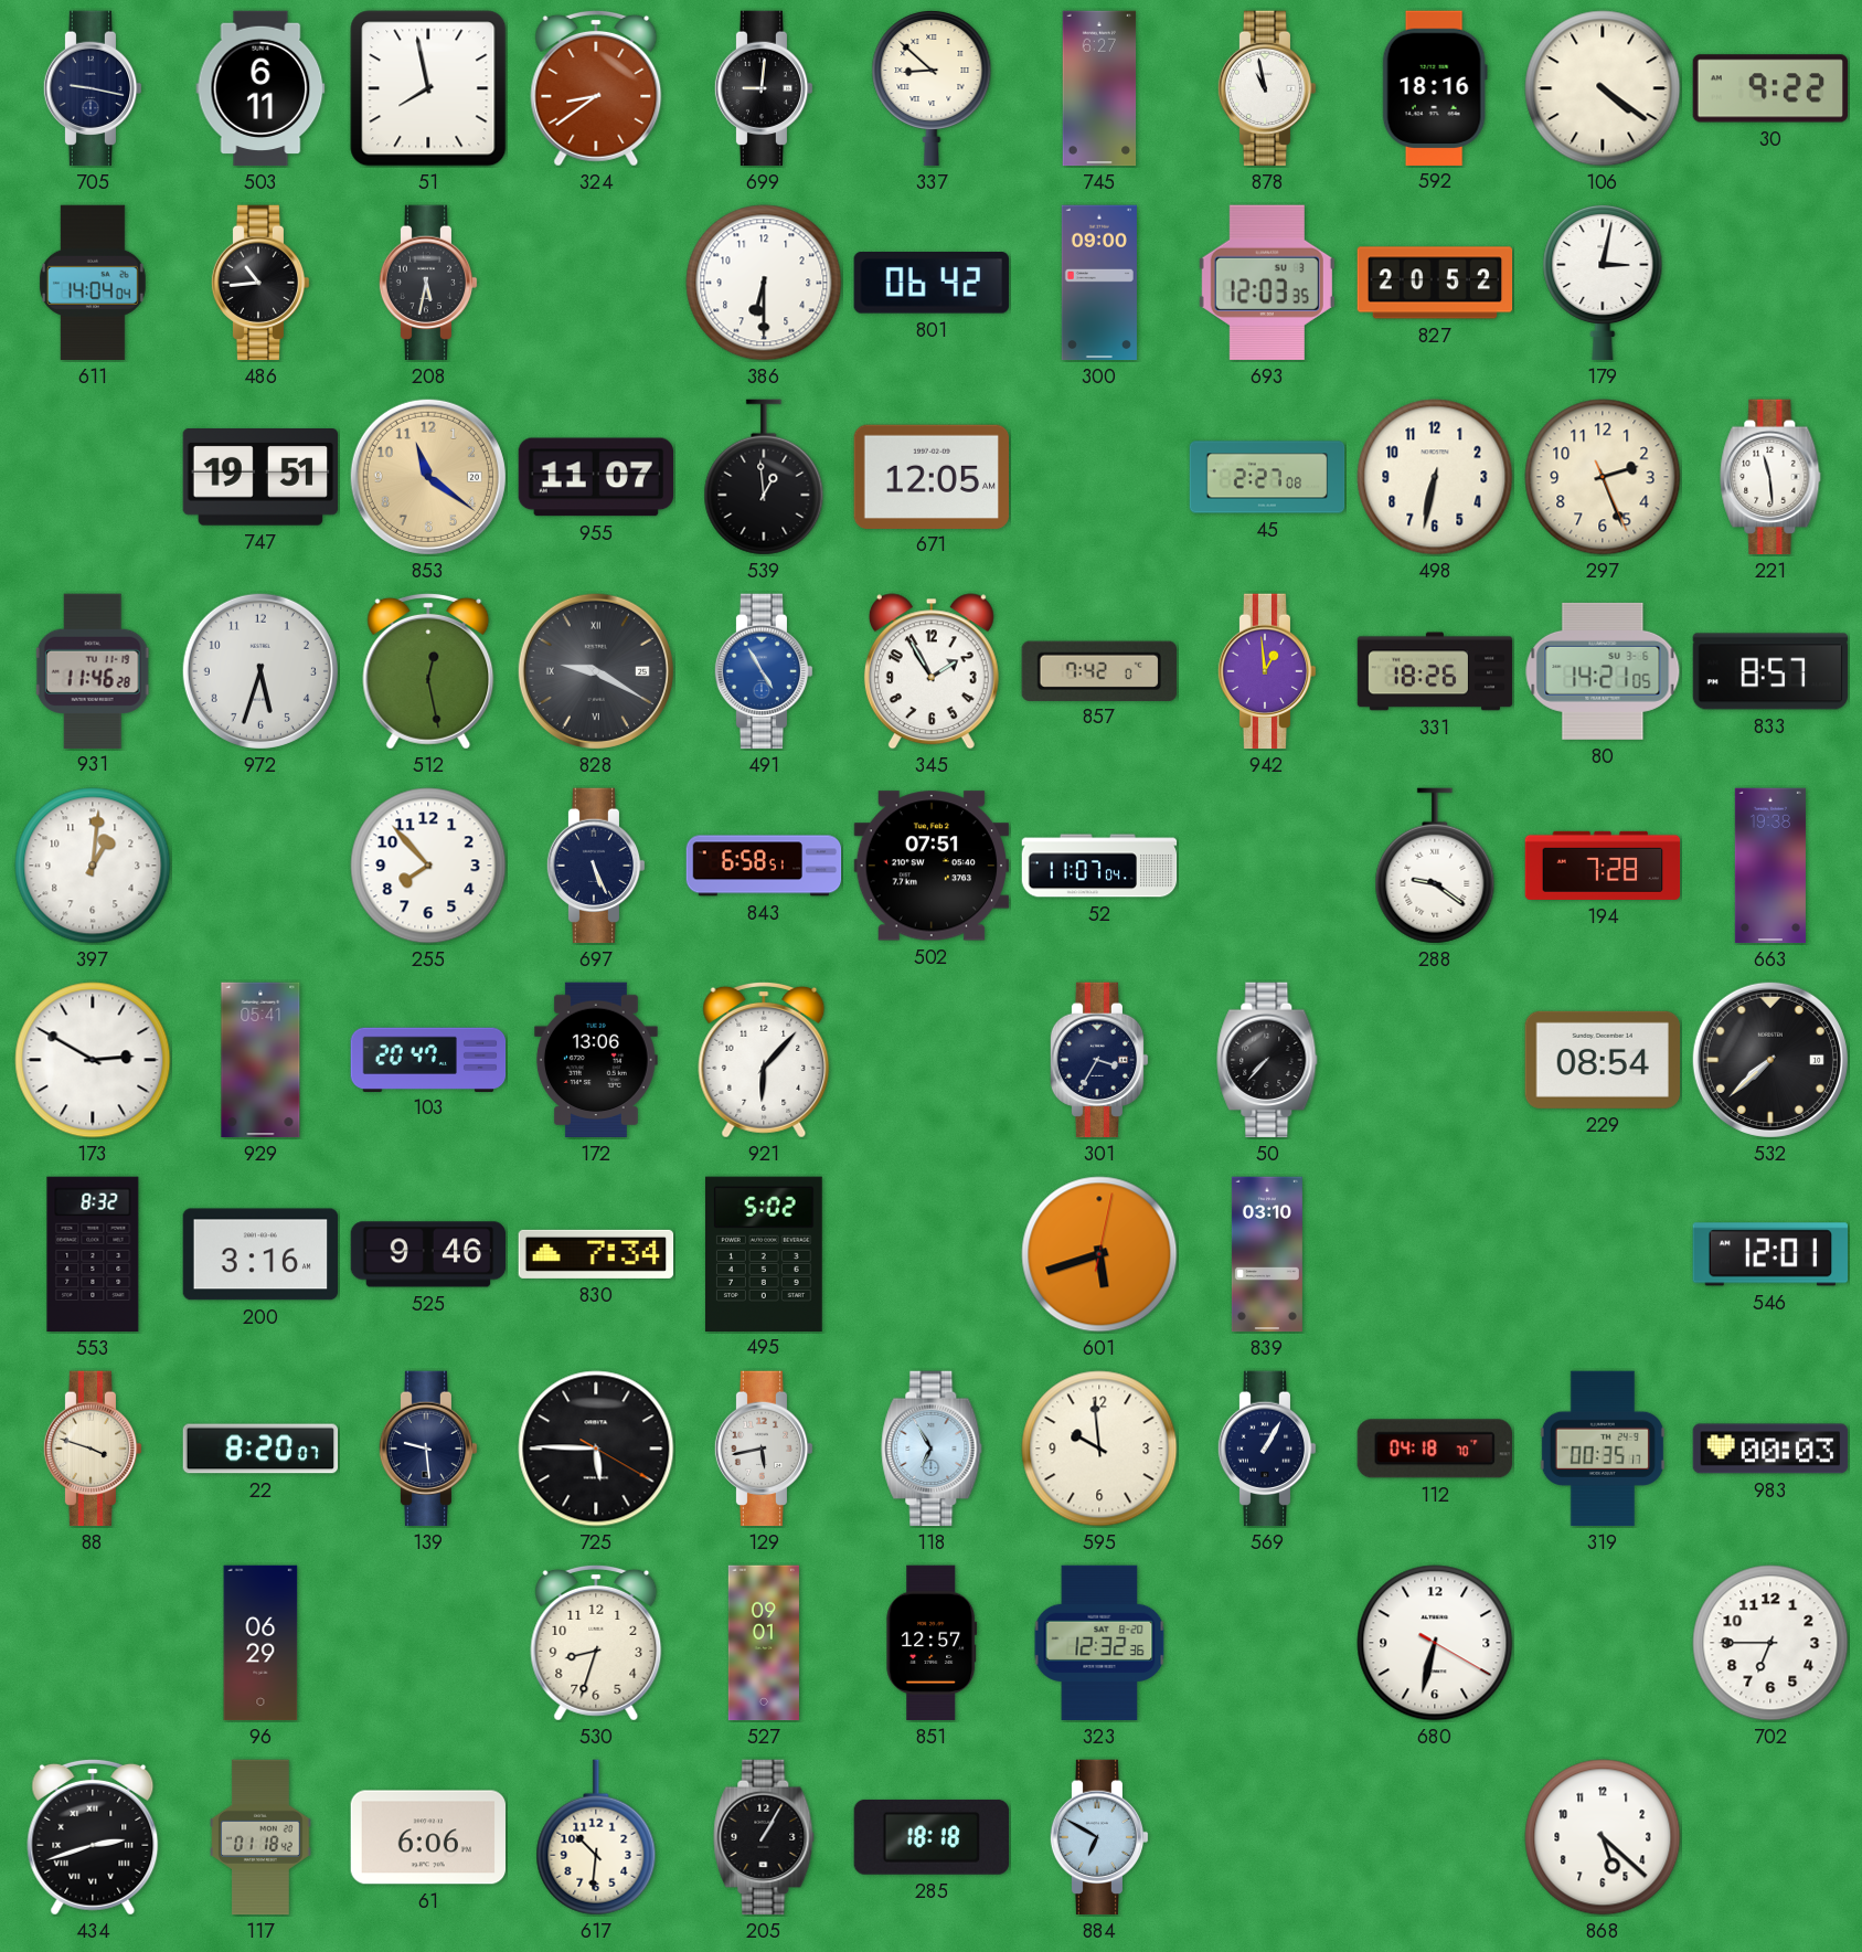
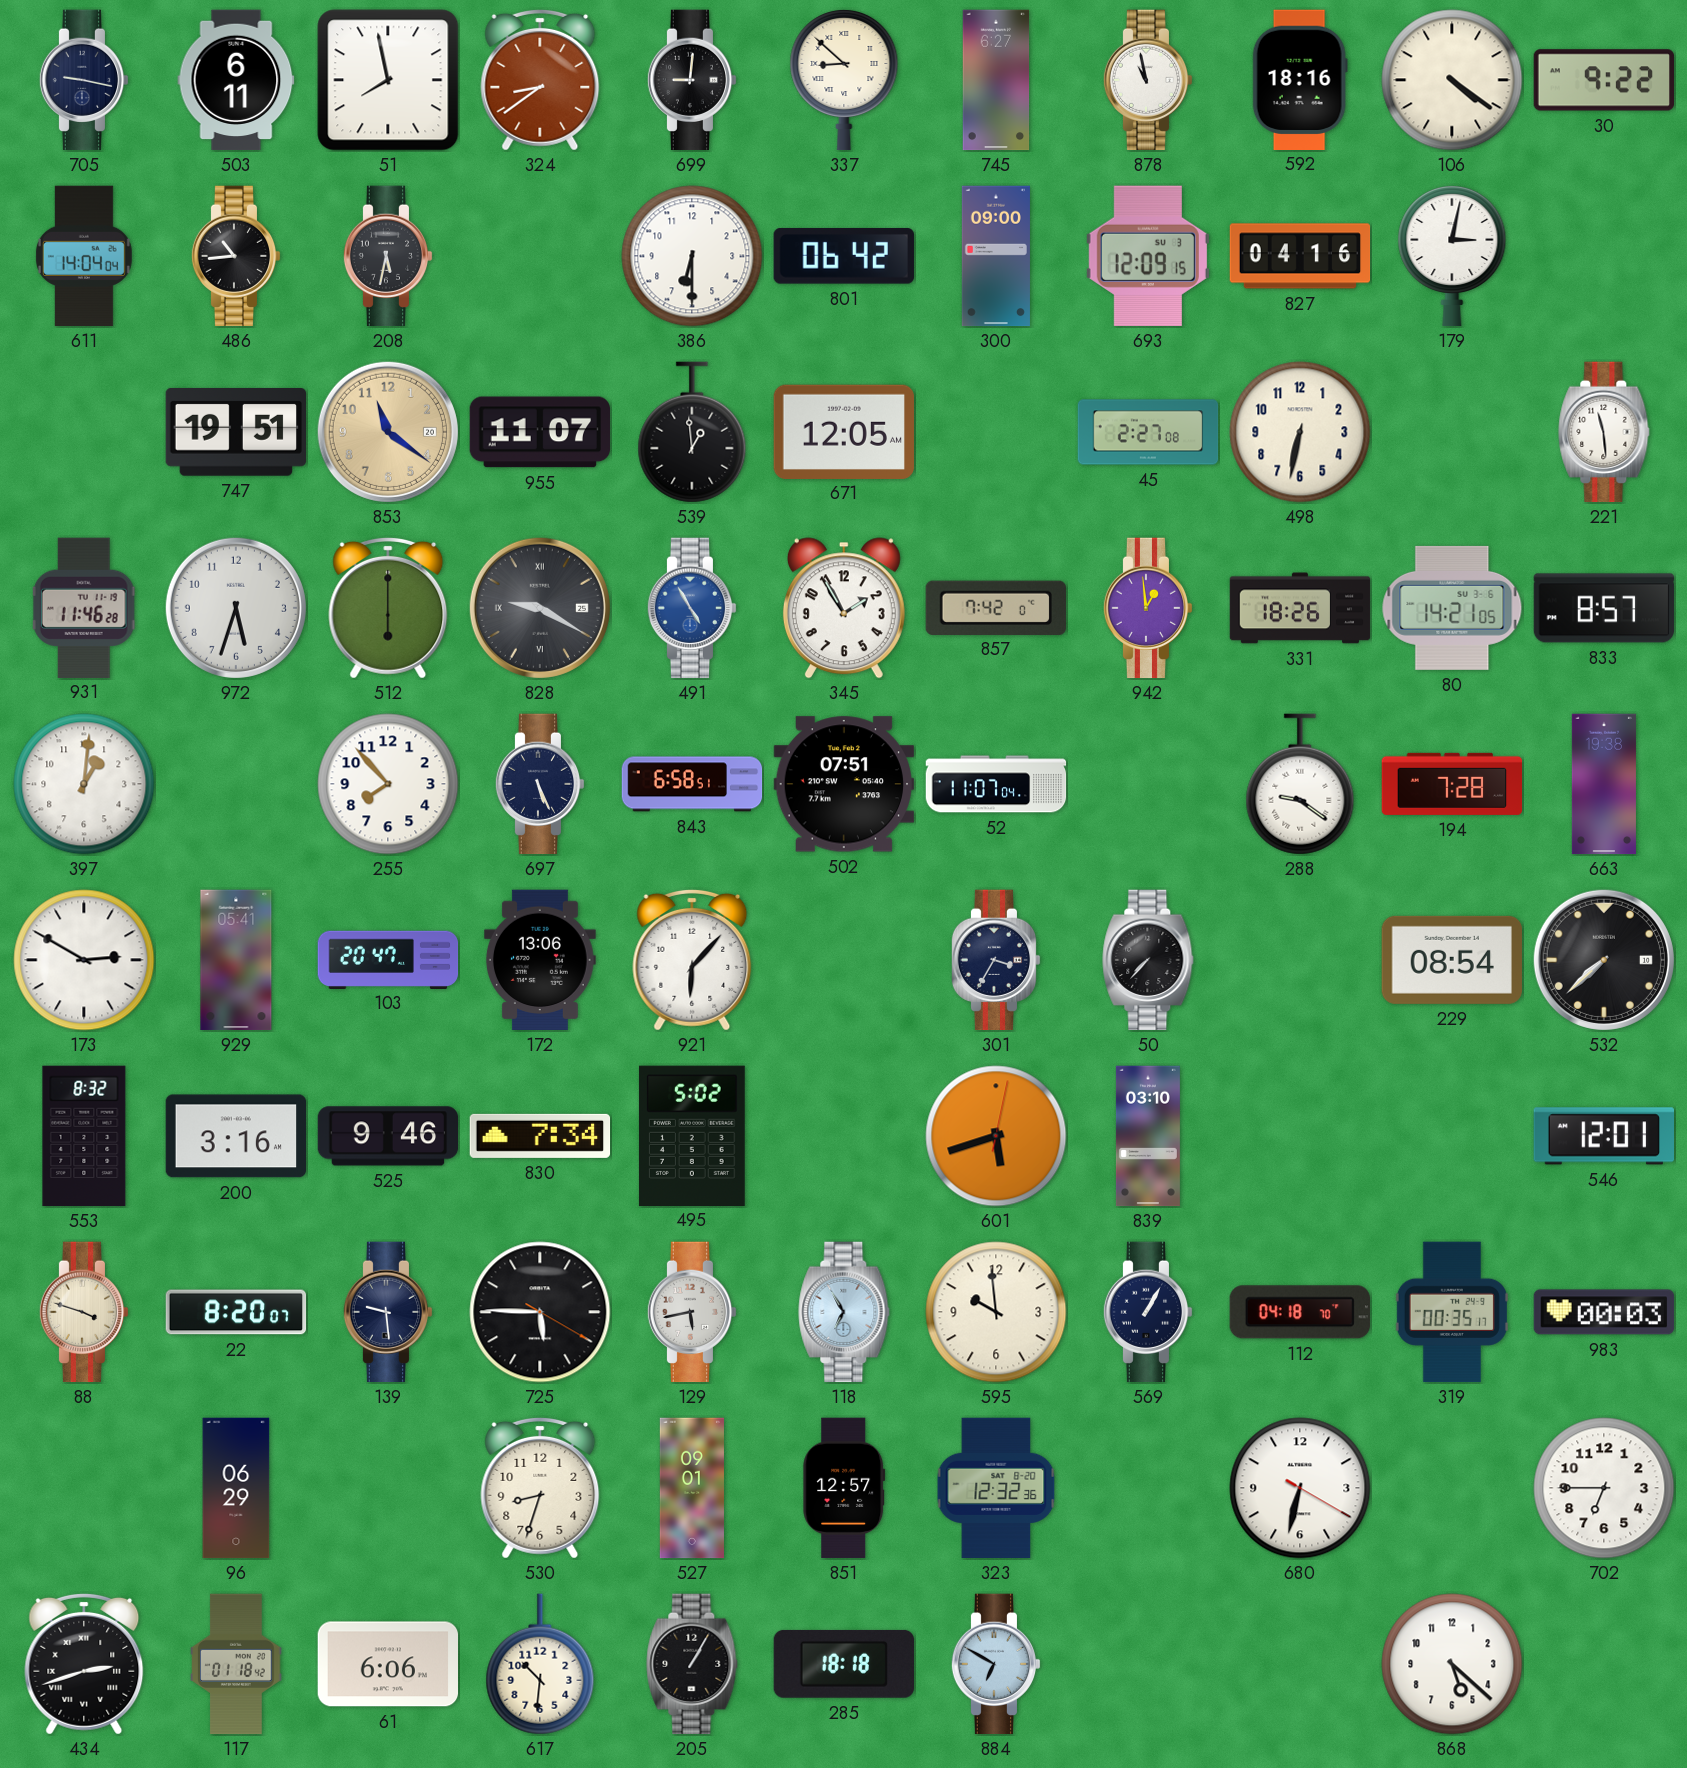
693: 12:03 -> 12:09
827: 20:52 -> 04:16
297: 2:26 -> none
512: 12:28 -> 6:00
